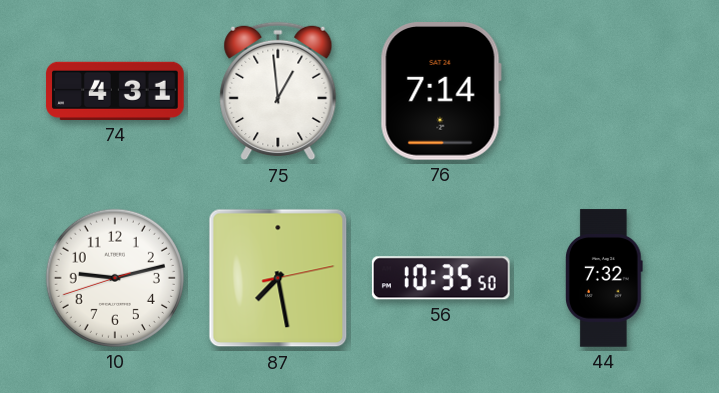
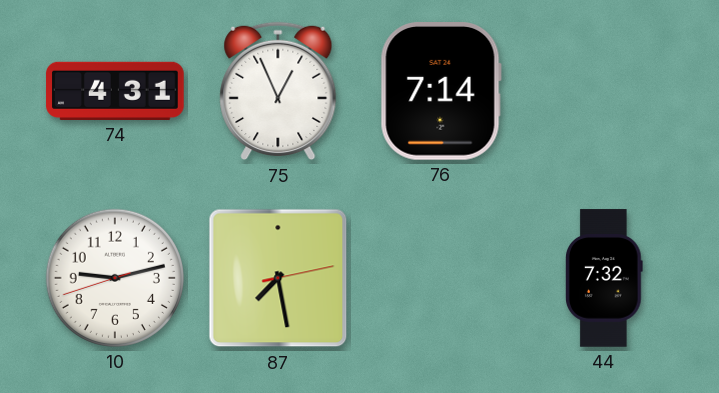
75: 12:59 -> 12:56
56: 10:35 -> none
